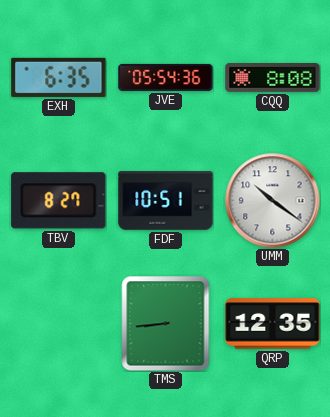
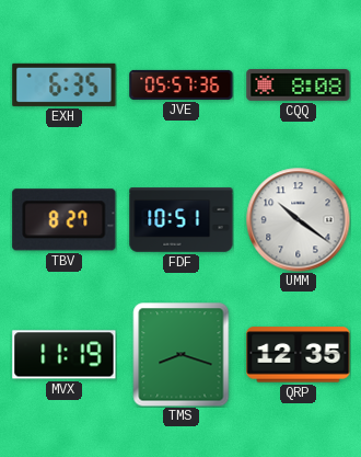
JVE: 05:54 -> 05:57
MVX: none -> 11:19
TMS: 8:44 -> 8:18
